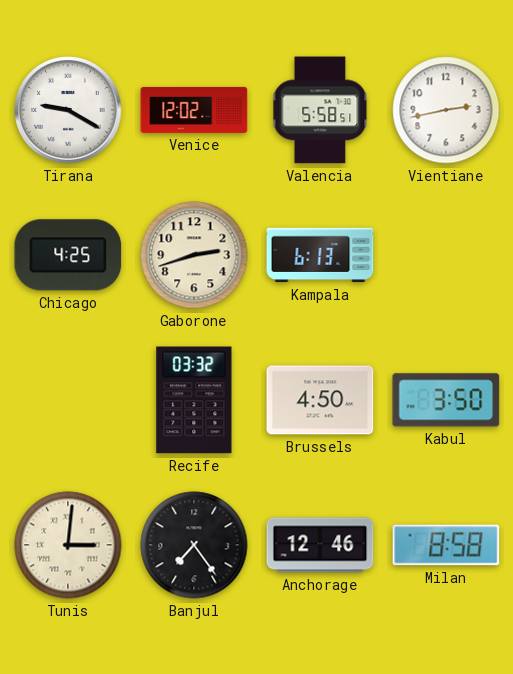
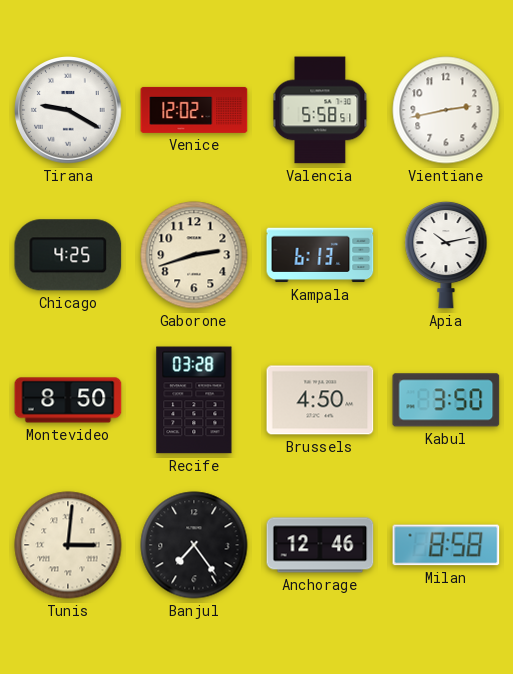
Apia: none -> 10:13
Montevideo: none -> 8:50
Recife: 03:32 -> 03:28
